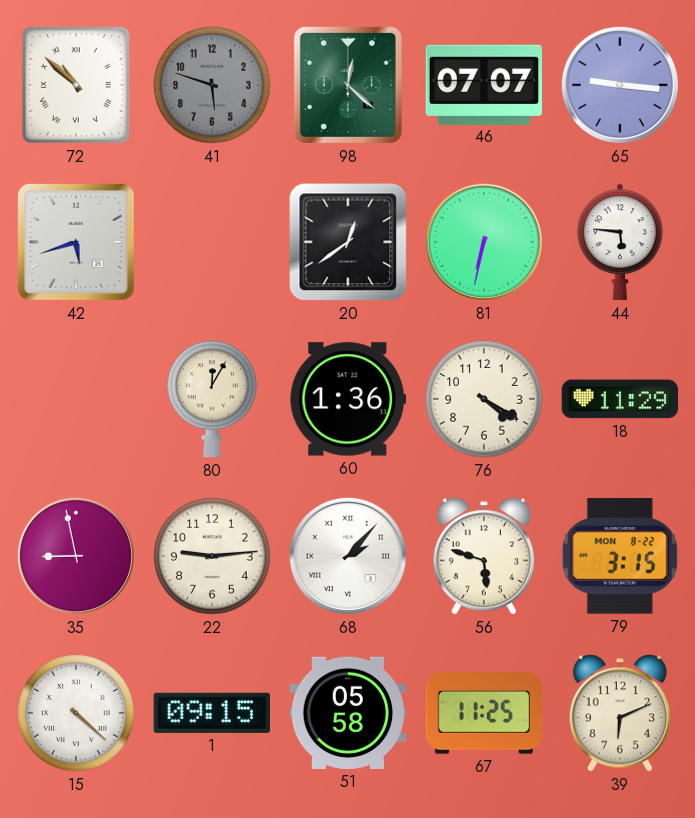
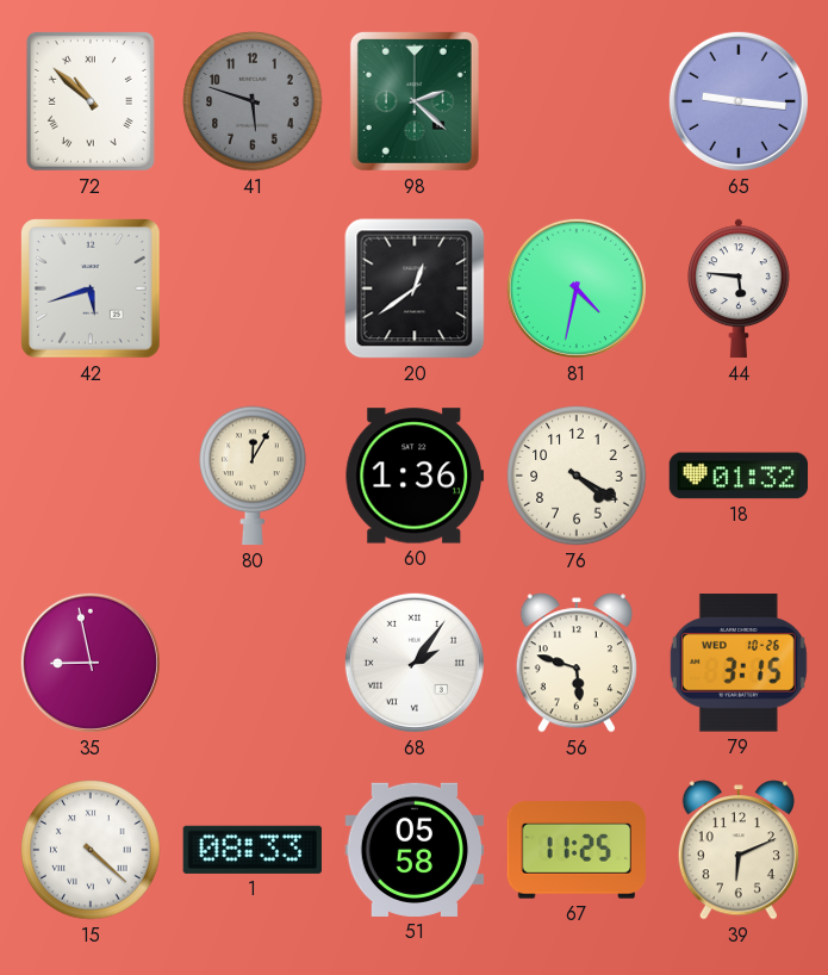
98: 12:22 -> 2:22
46: 07:07 -> none
81: 6:32 -> 4:32
18: 11:29 -> 01:32
22: 9:14 -> none
68: 2:07 -> 2:06
79 date: MON 8-22 -> WED 10-26
1: 09:15 -> 08:33
